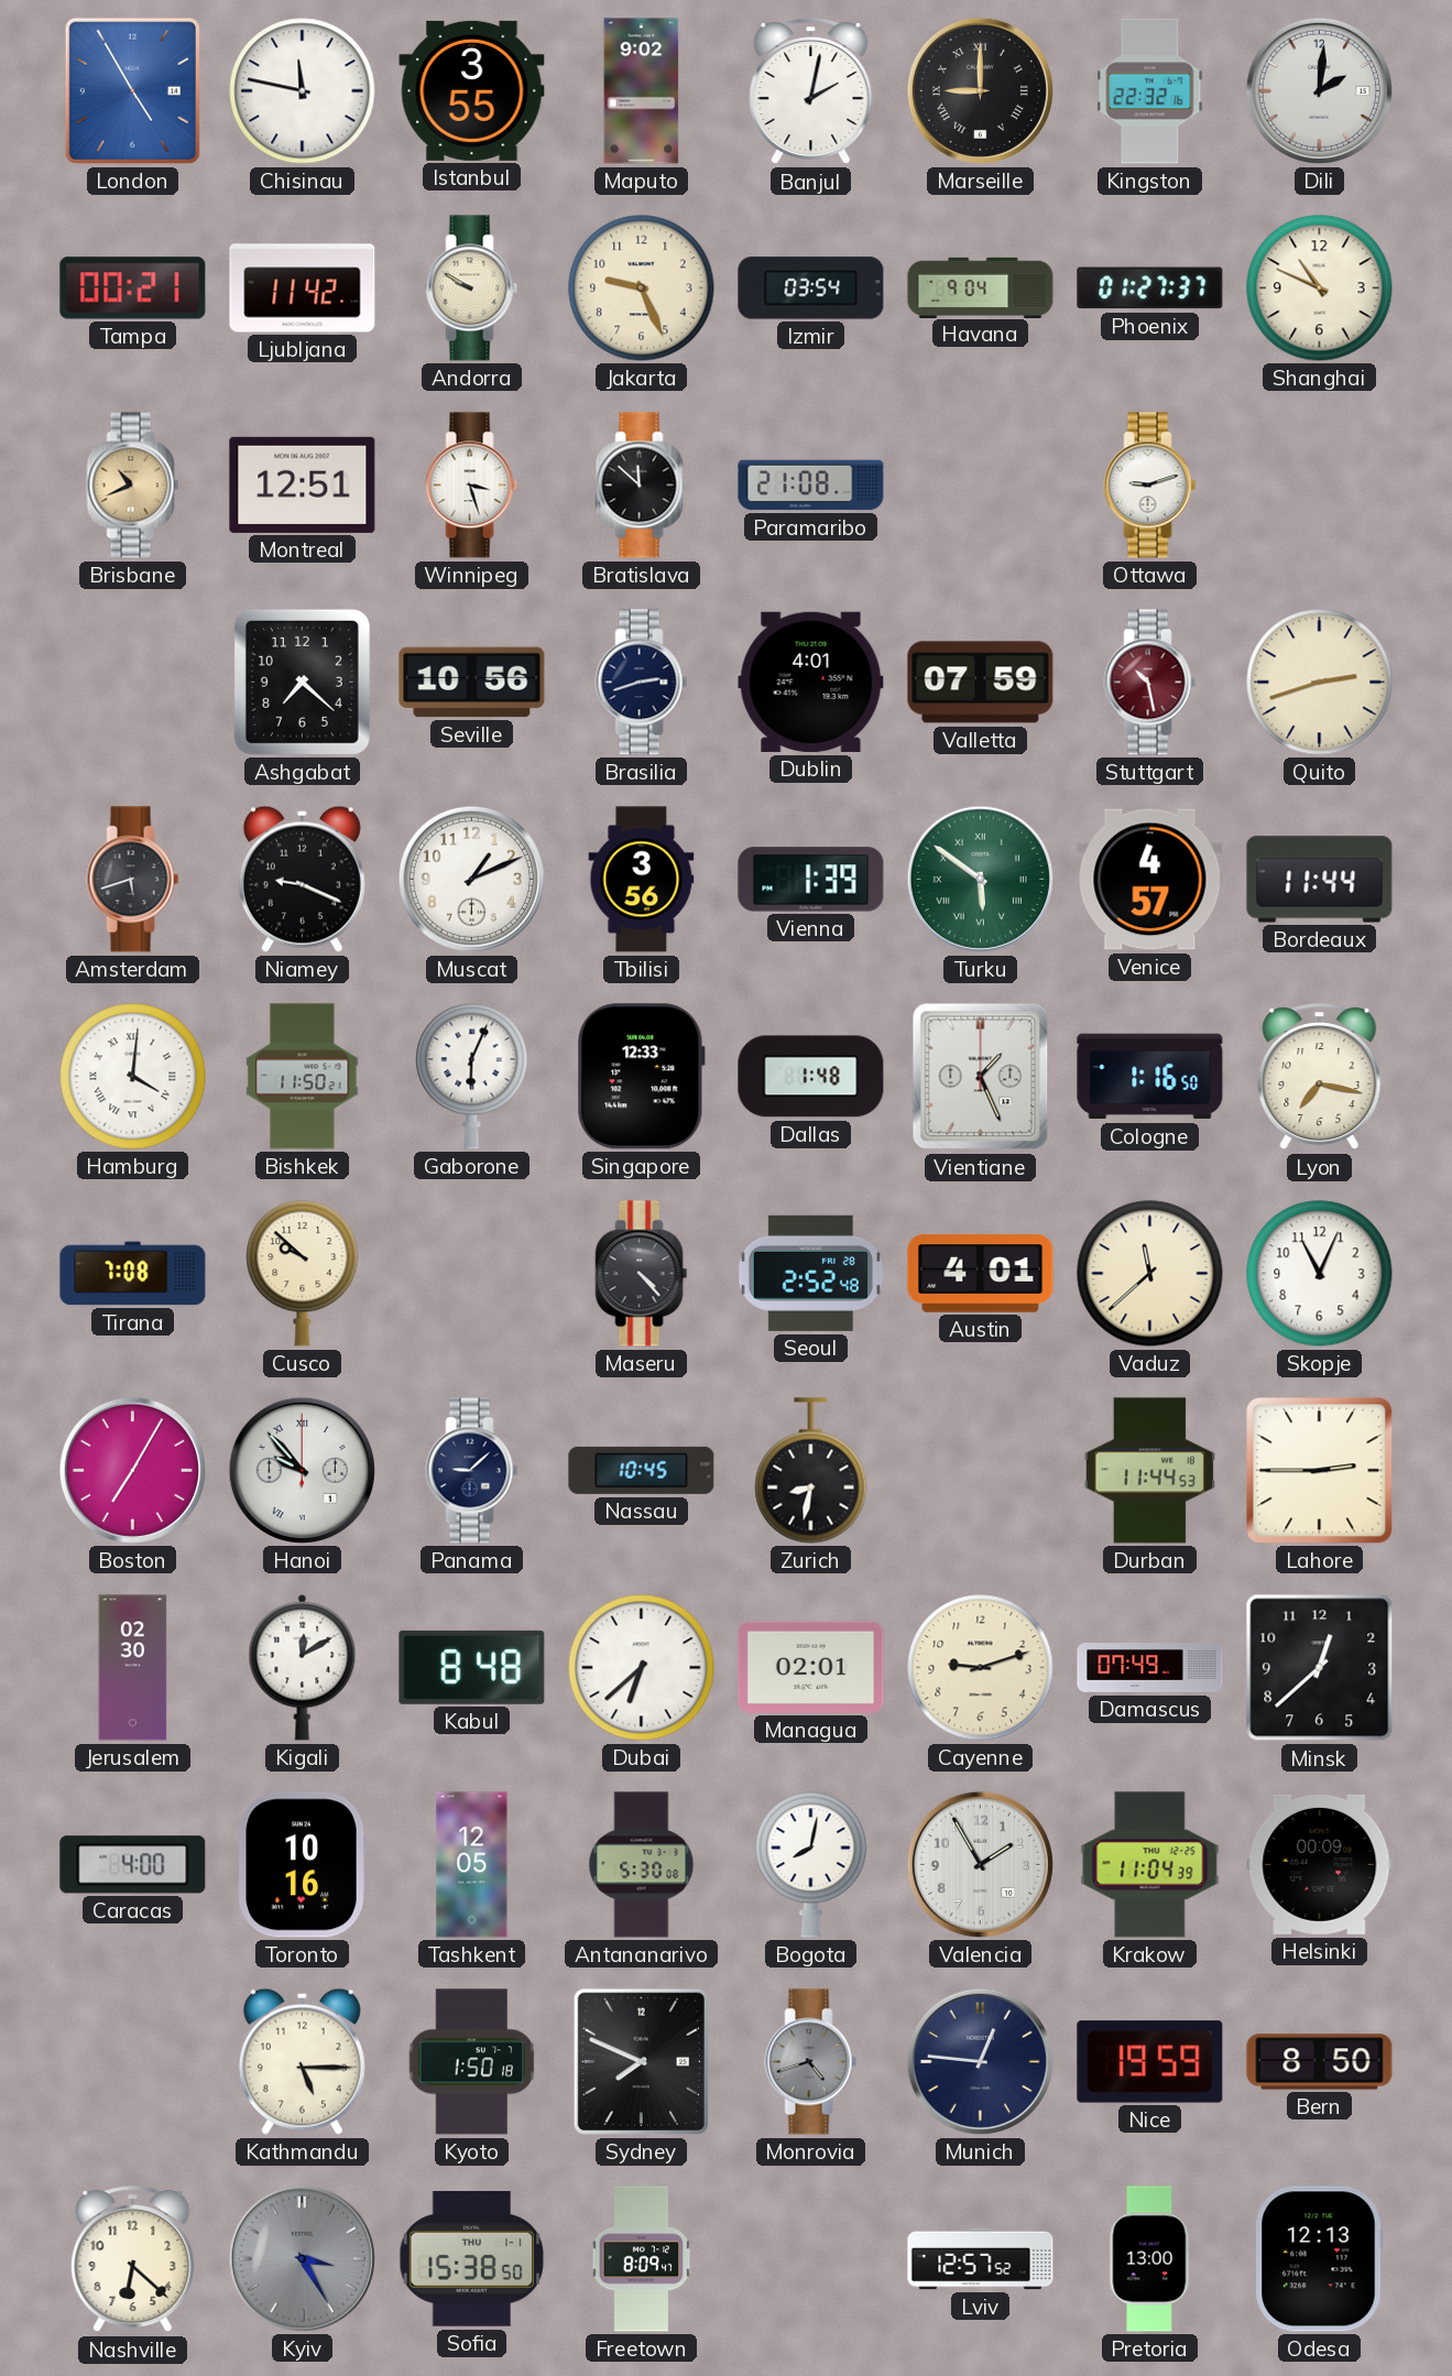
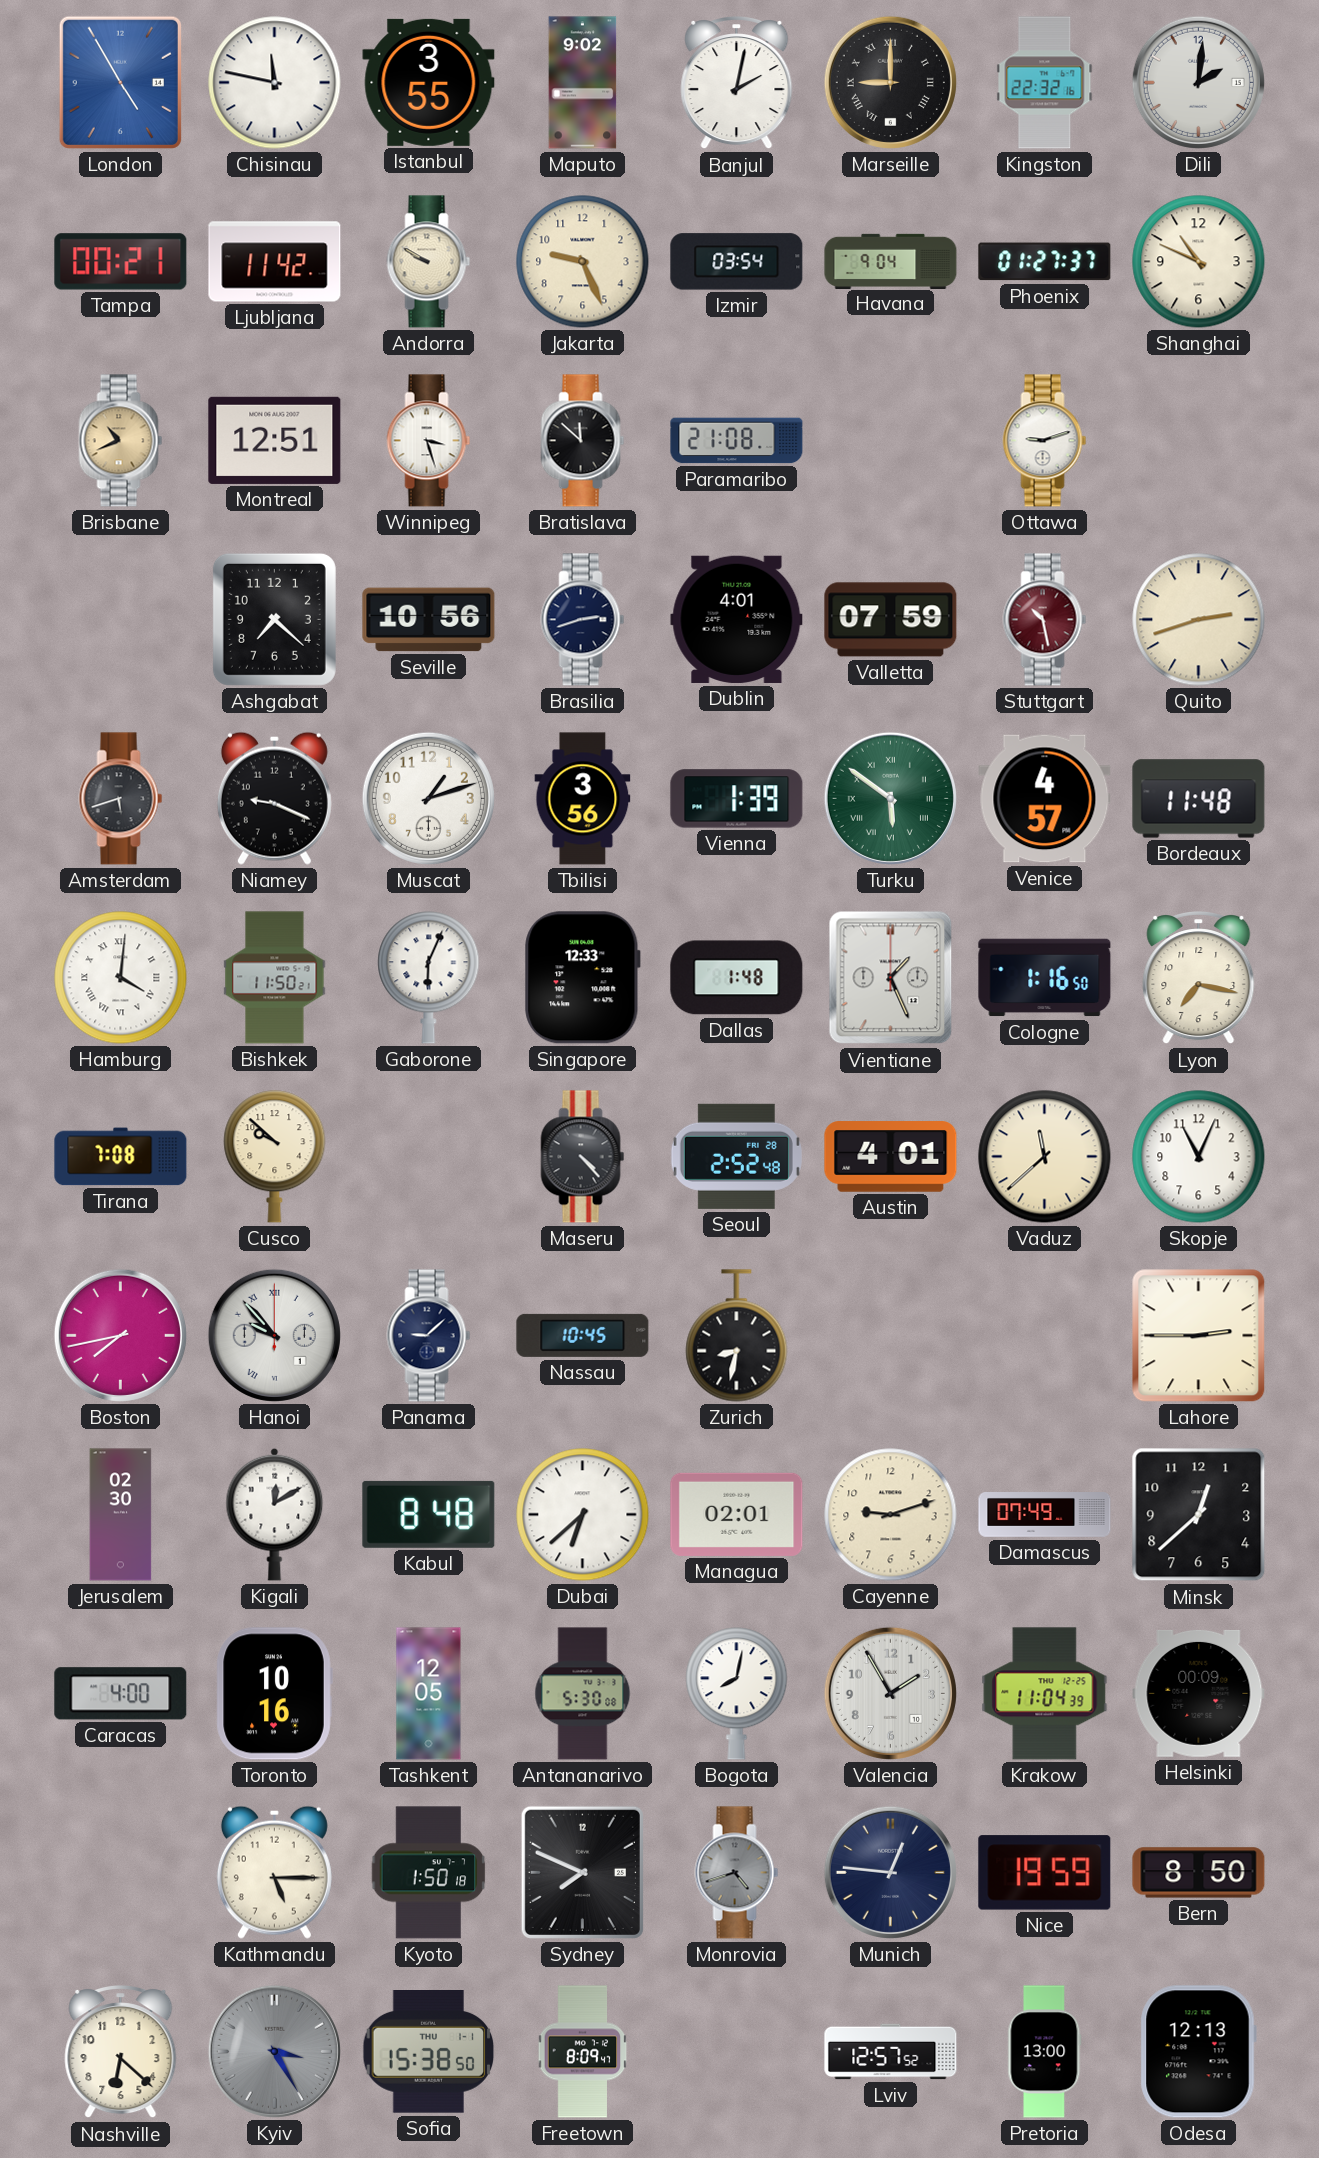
Muscat: 1:11 -> 1:12
Bordeaux: 11:44 -> 11:48
Boston: 7:05 -> 7:43
Durban: 11:44 -> none
